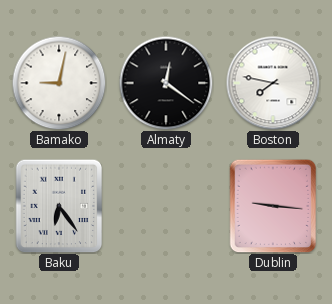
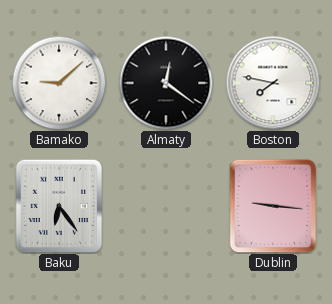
Bamako: 9:02 -> 9:08
